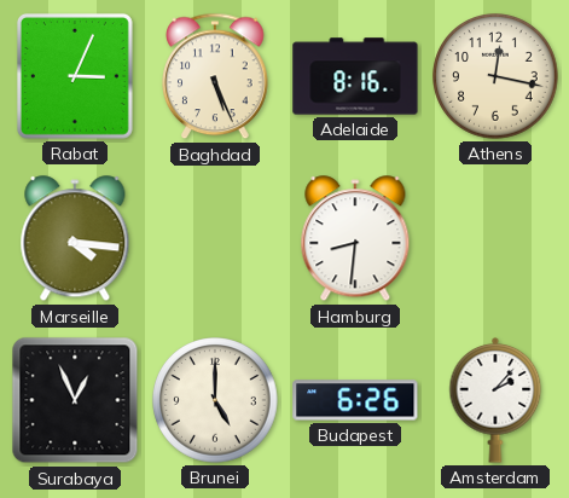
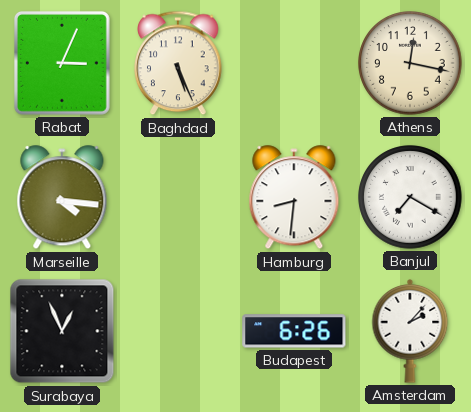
Adelaide: 8:16 -> none
Banjul: none -> 7:20
Brunei: 5:00 -> none
